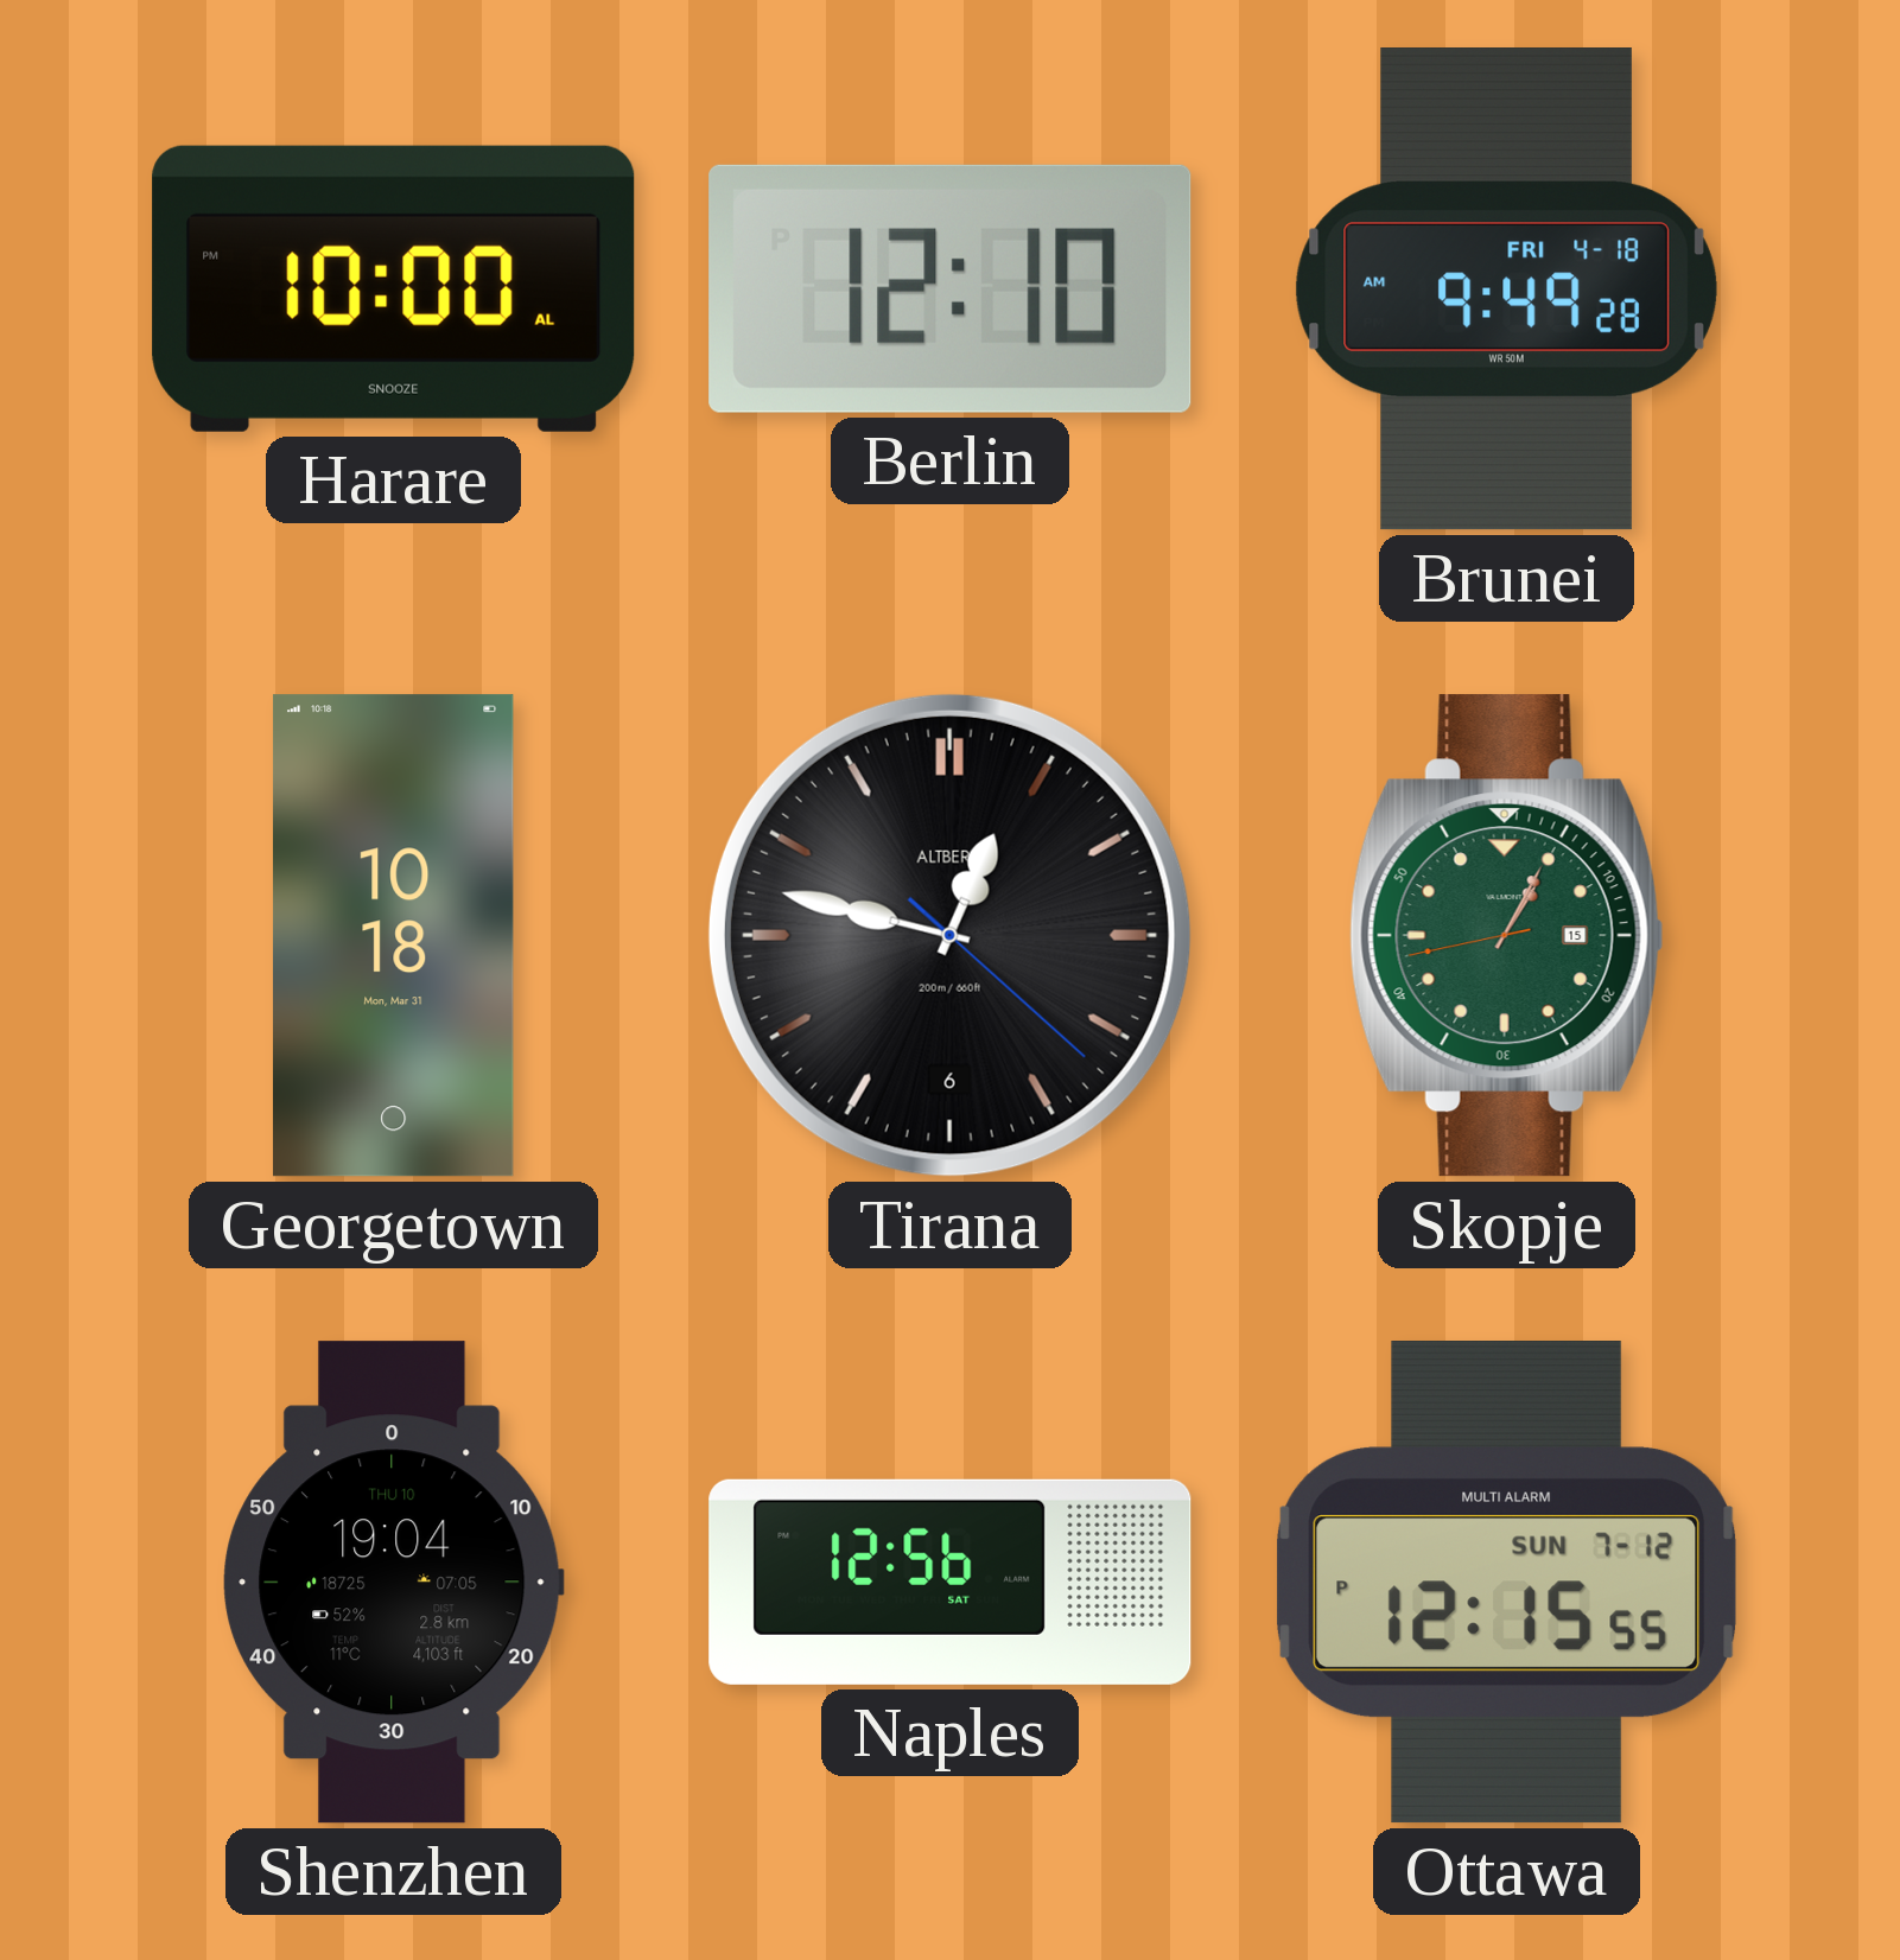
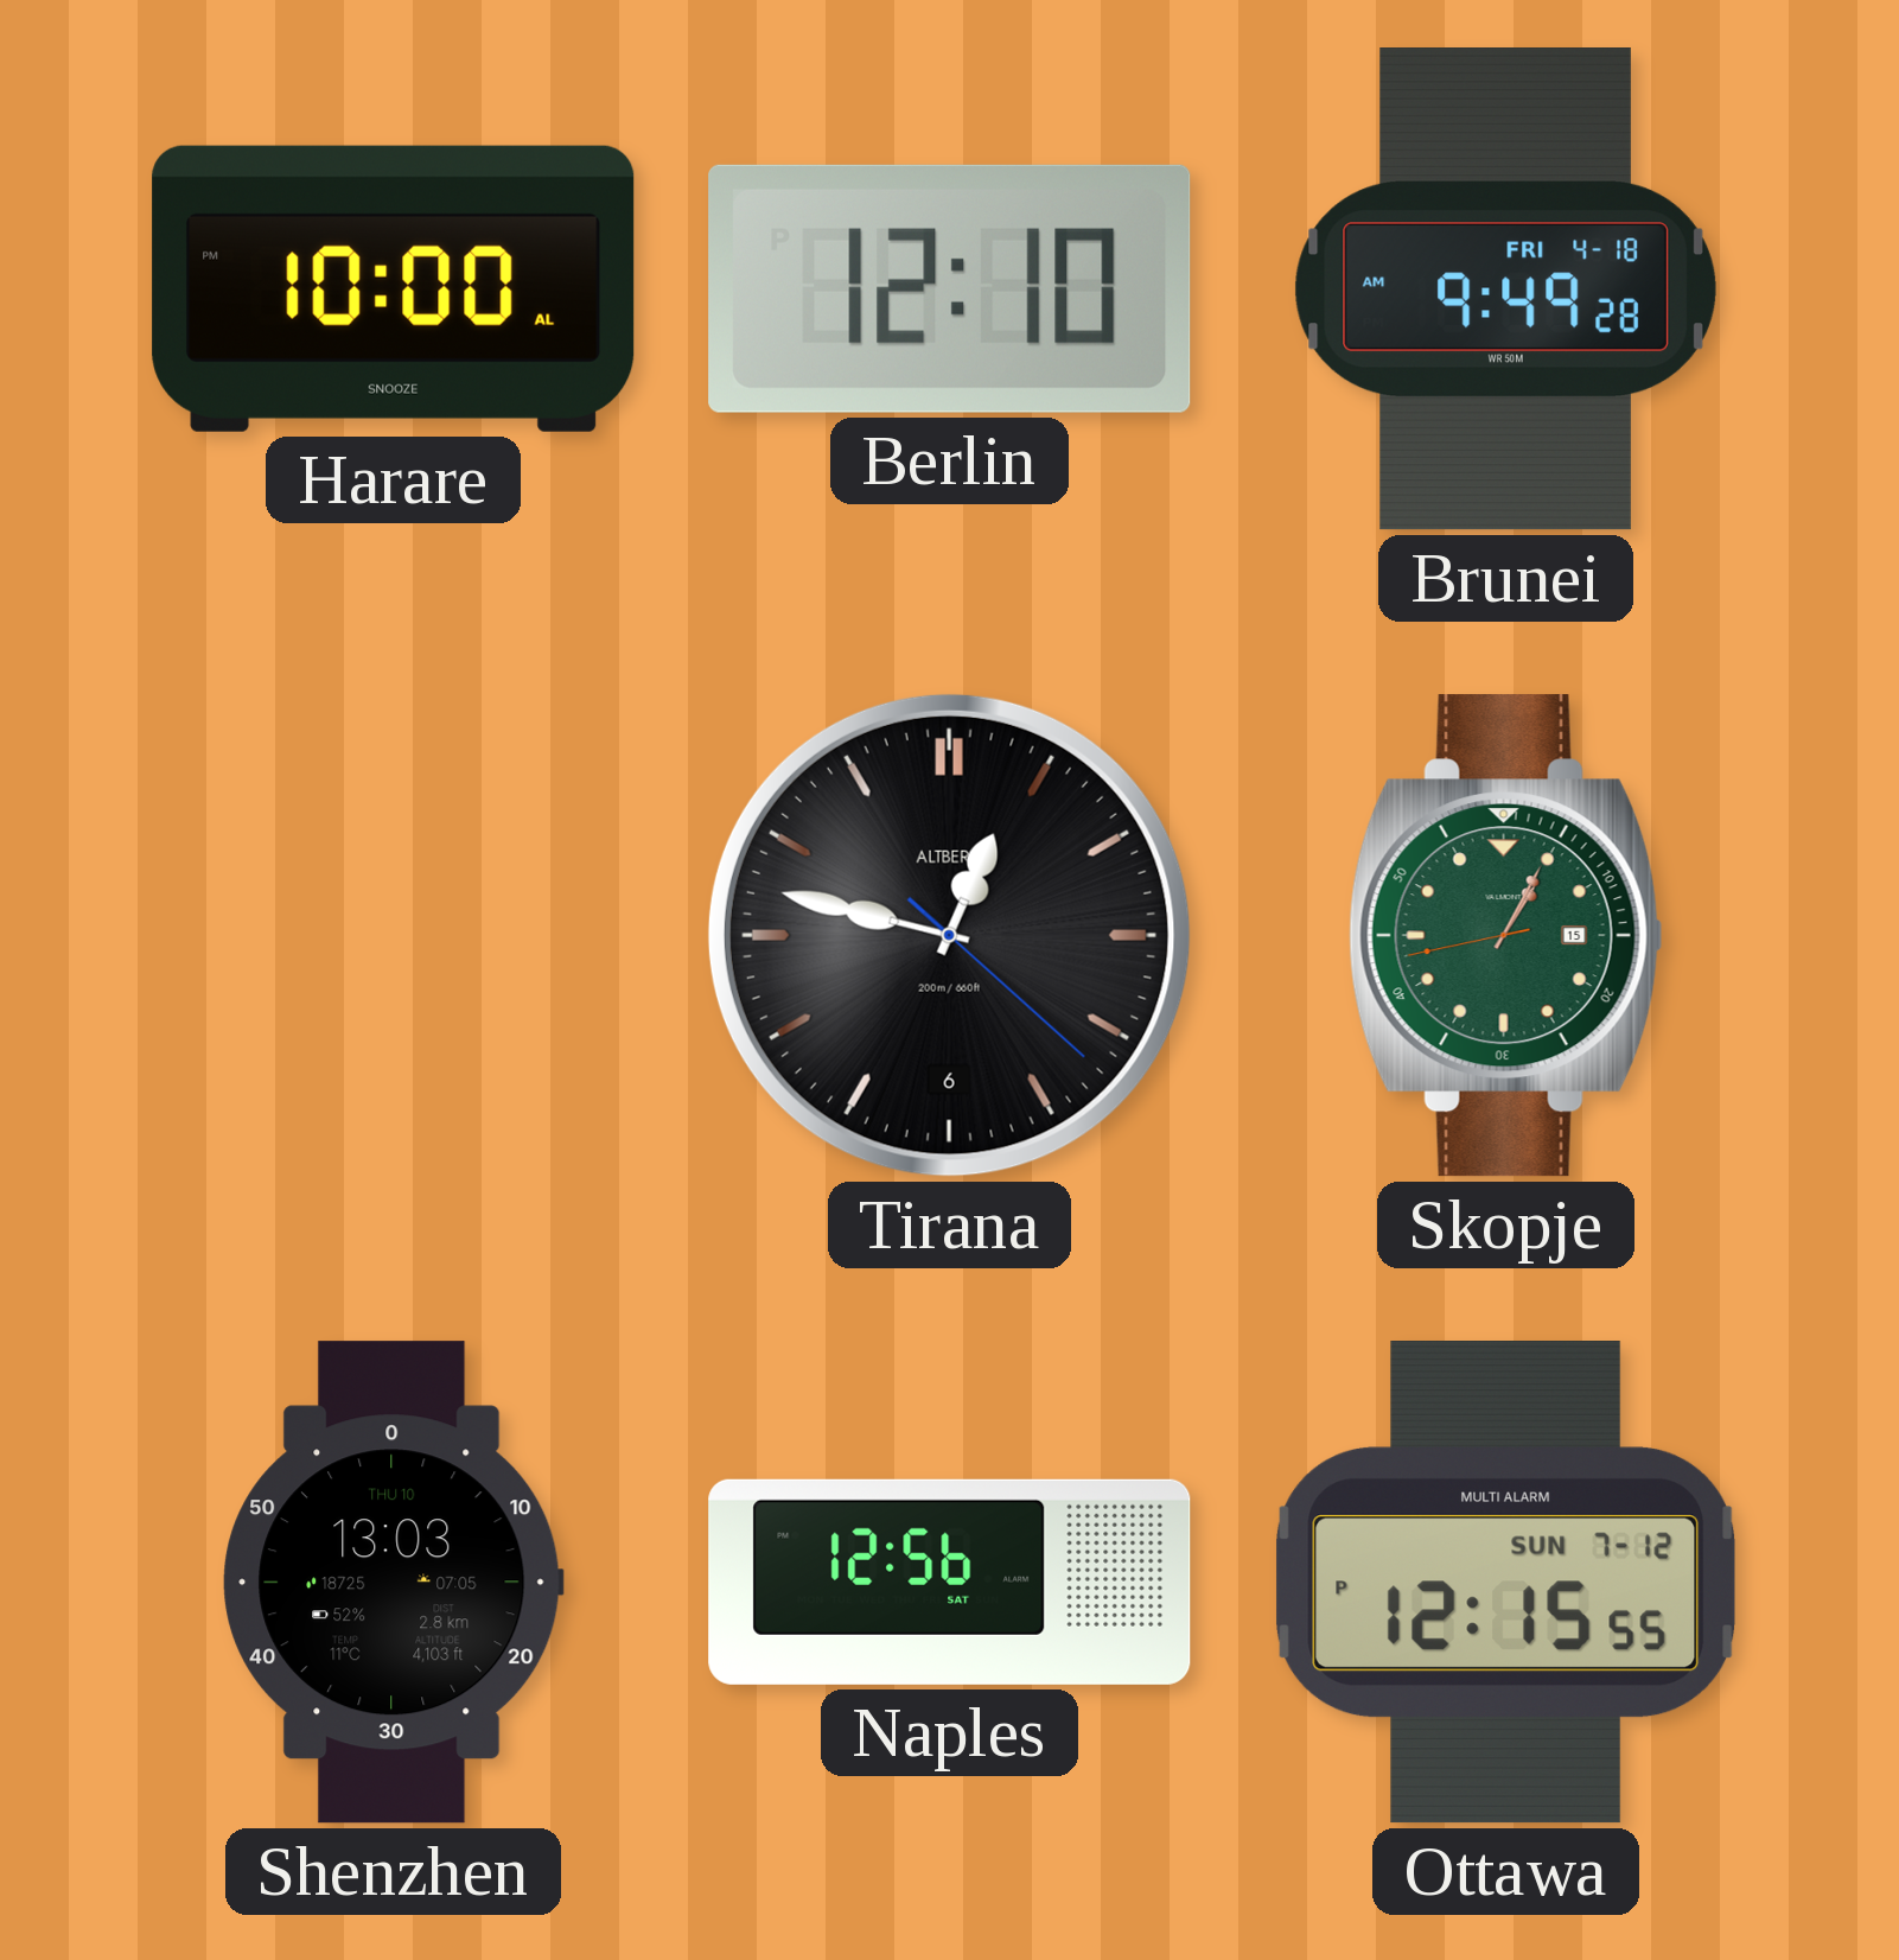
Georgetown: 10:18 -> none
Shenzhen: 19:04 -> 13:03
